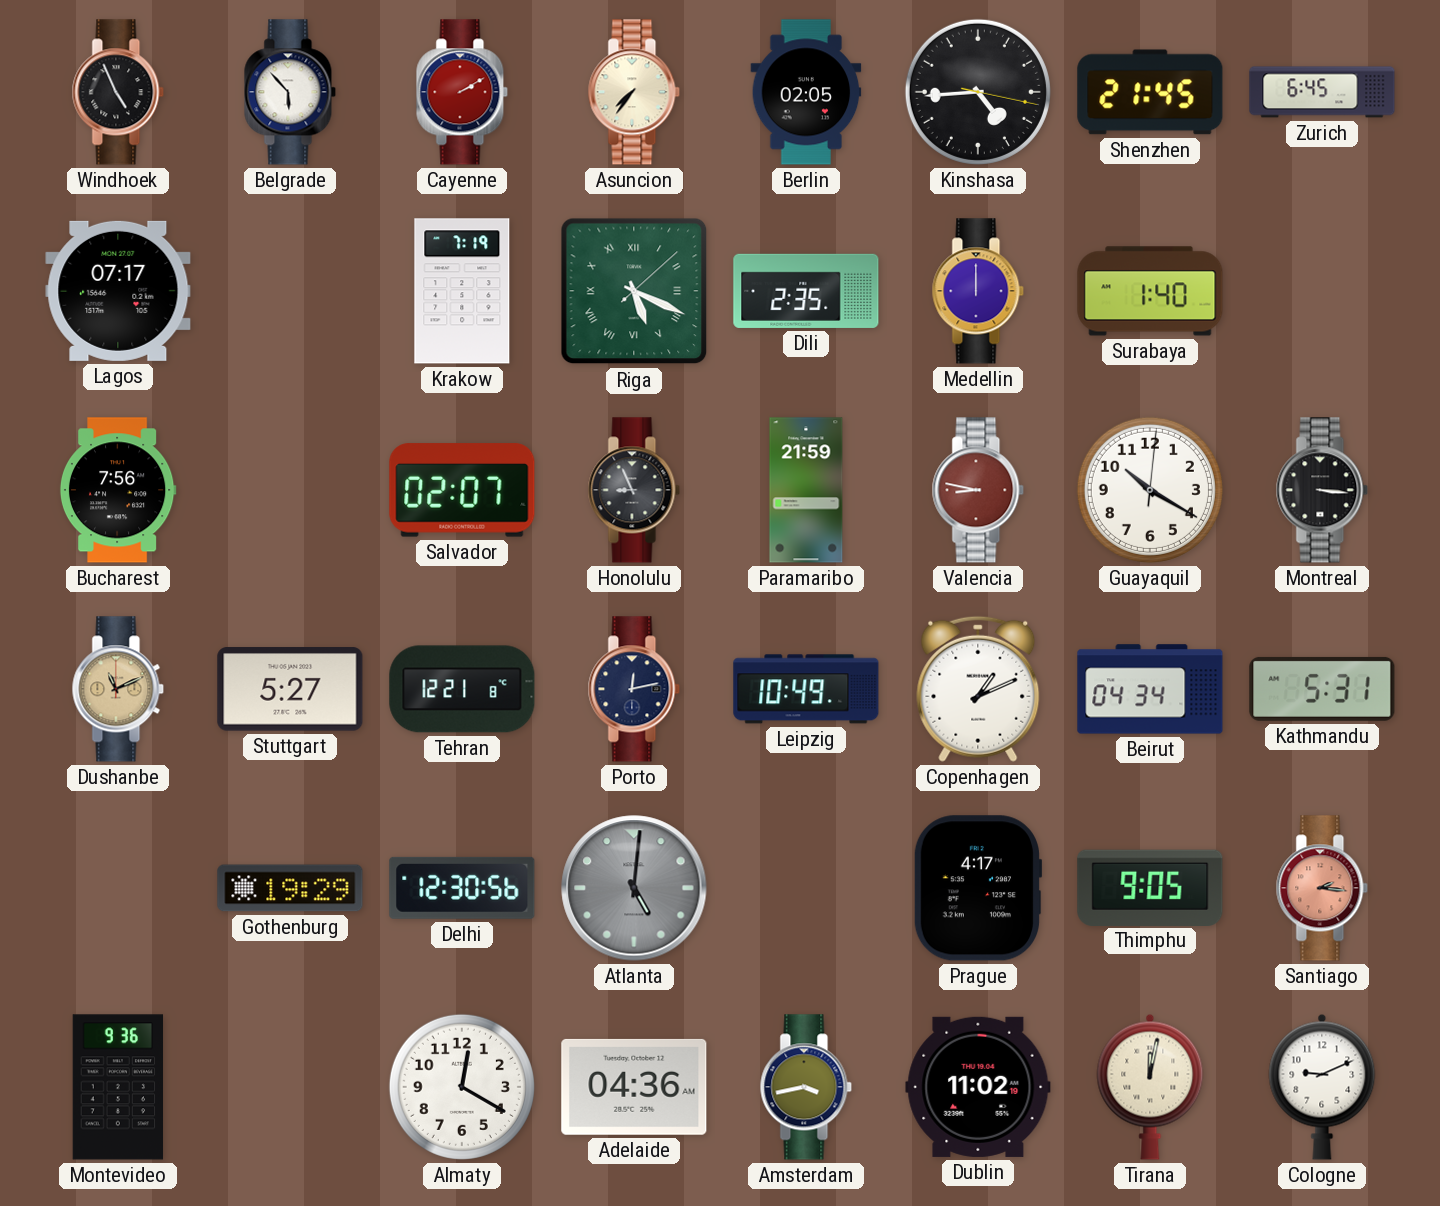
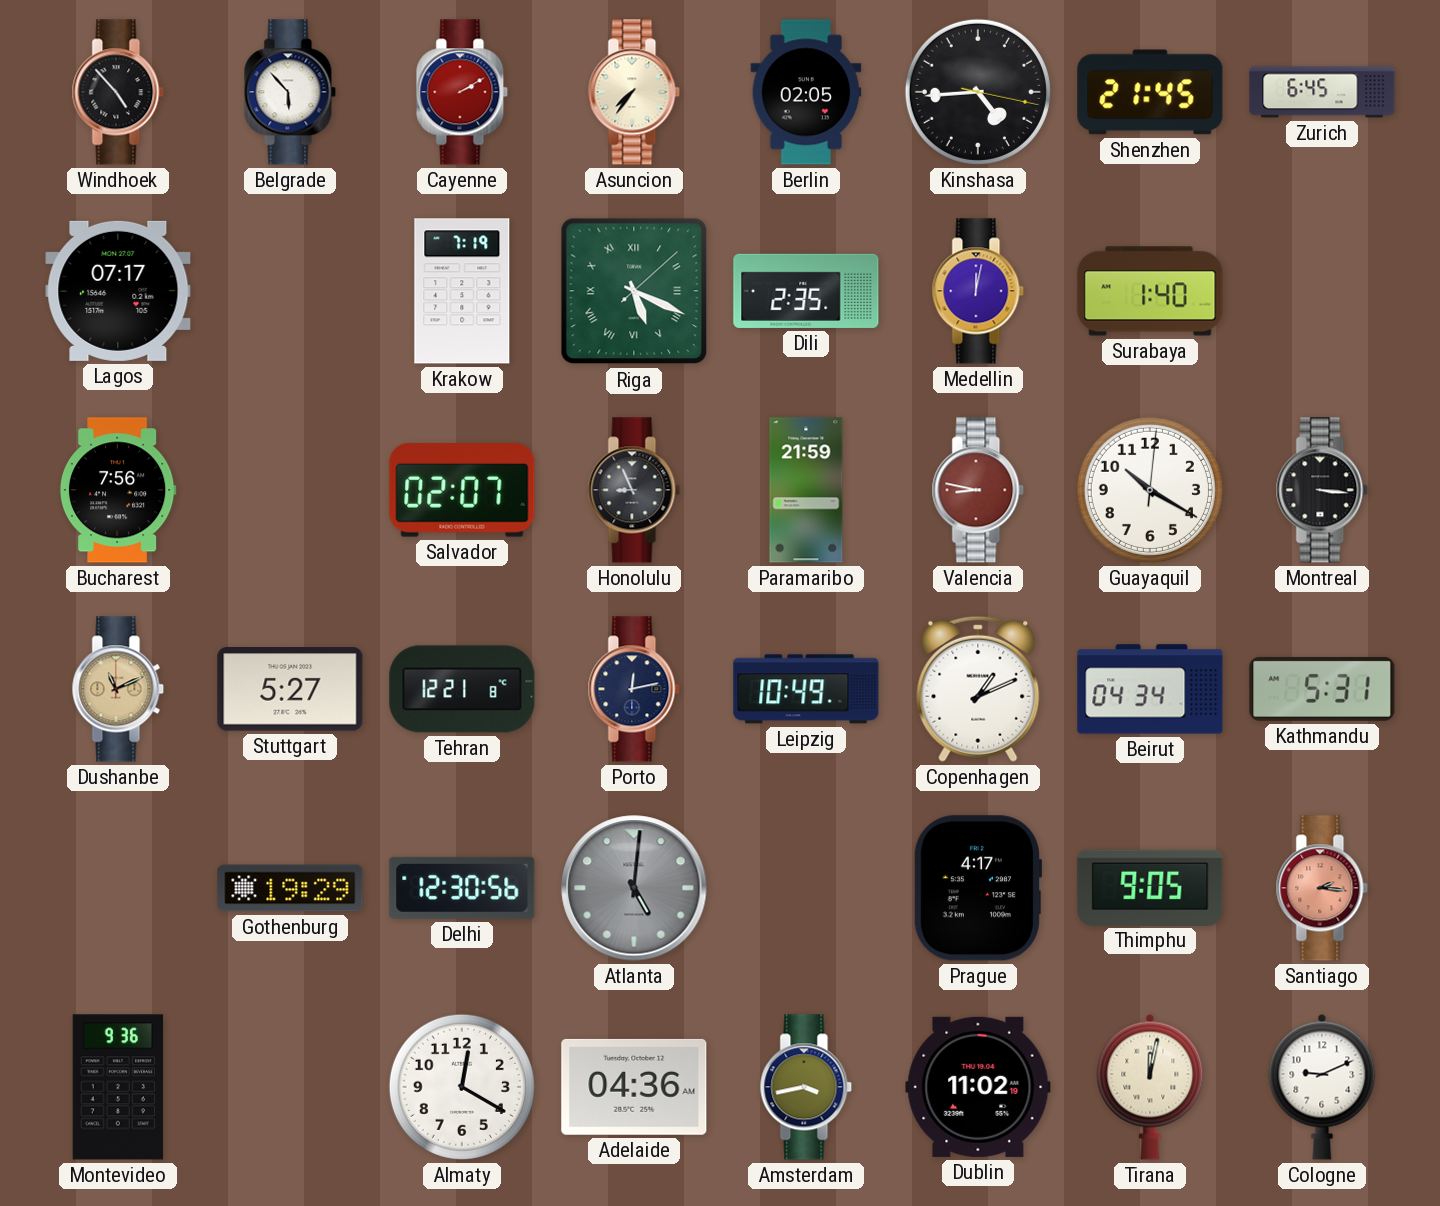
Windhoek: 4:56 -> 4:53
Medellin: 12:00 -> 12:02
